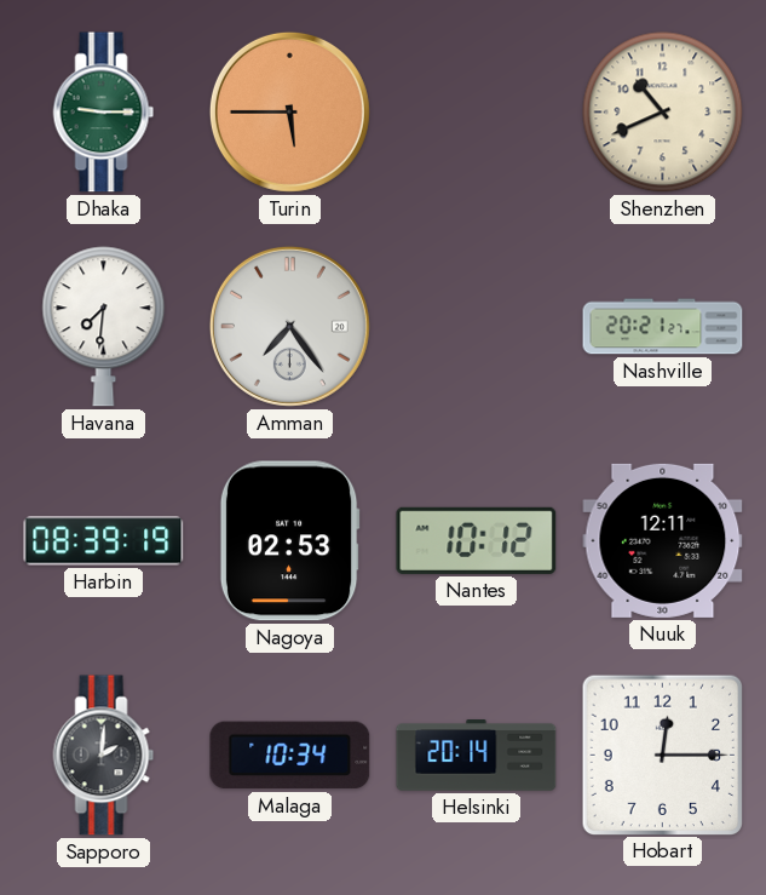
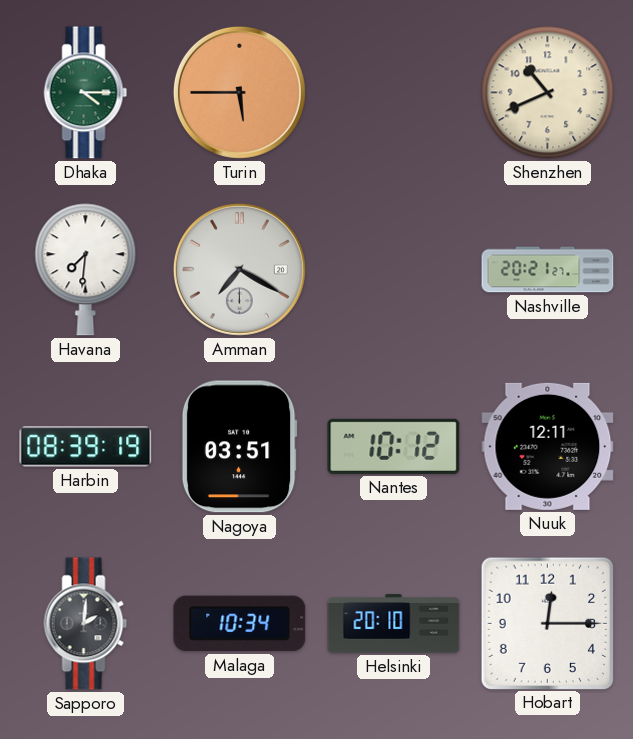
Dhaka: 9:15 -> 4:15
Amman: 7:24 -> 7:20
Nagoya: 02:53 -> 03:51
Helsinki: 20:14 -> 20:10
